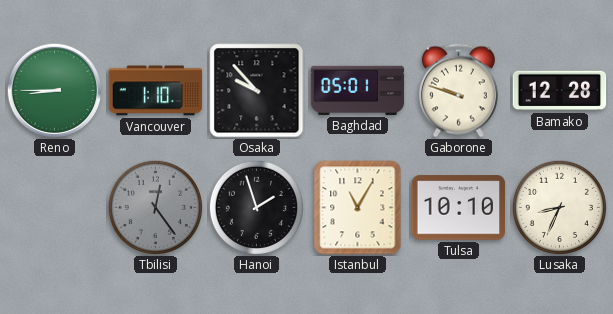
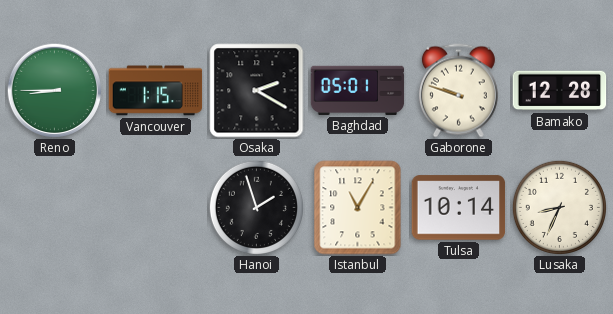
Vancouver: 1:10 -> 1:15
Osaka: 9:53 -> 2:20
Tbilisi: 12:24 -> none
Tulsa: 10:10 -> 10:14
